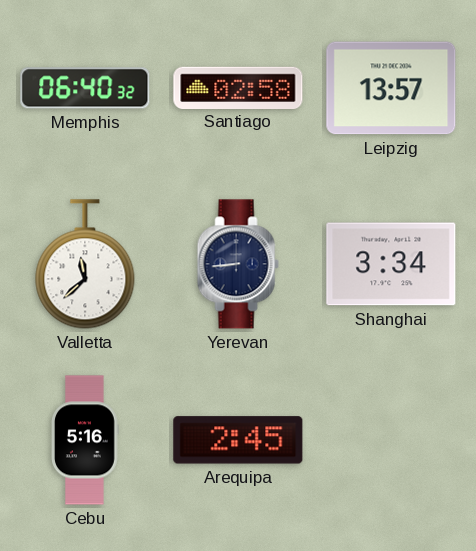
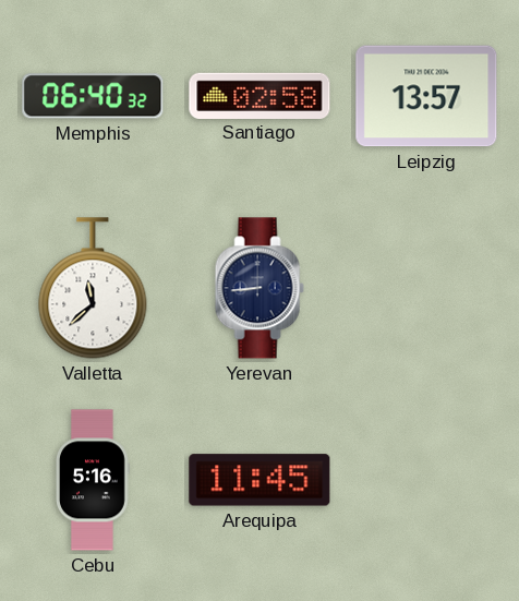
Shanghai: 3:34 -> none
Arequipa: 2:45 -> 11:45
